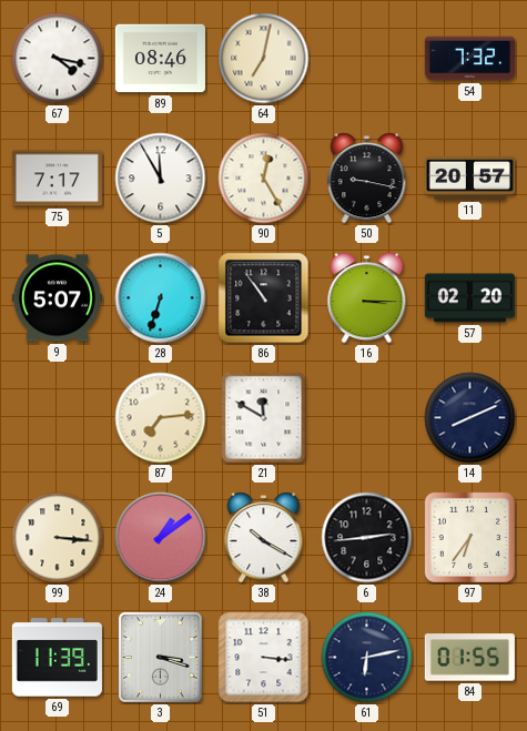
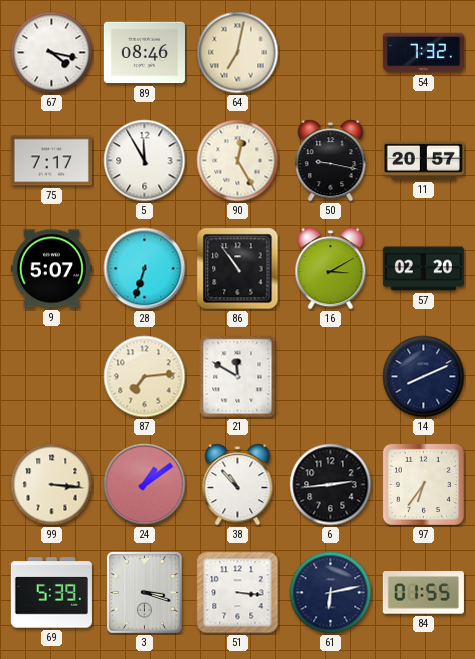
16: 3:15 -> 3:10
38: 10:20 -> 10:53
69: 11:39 -> 5:39
